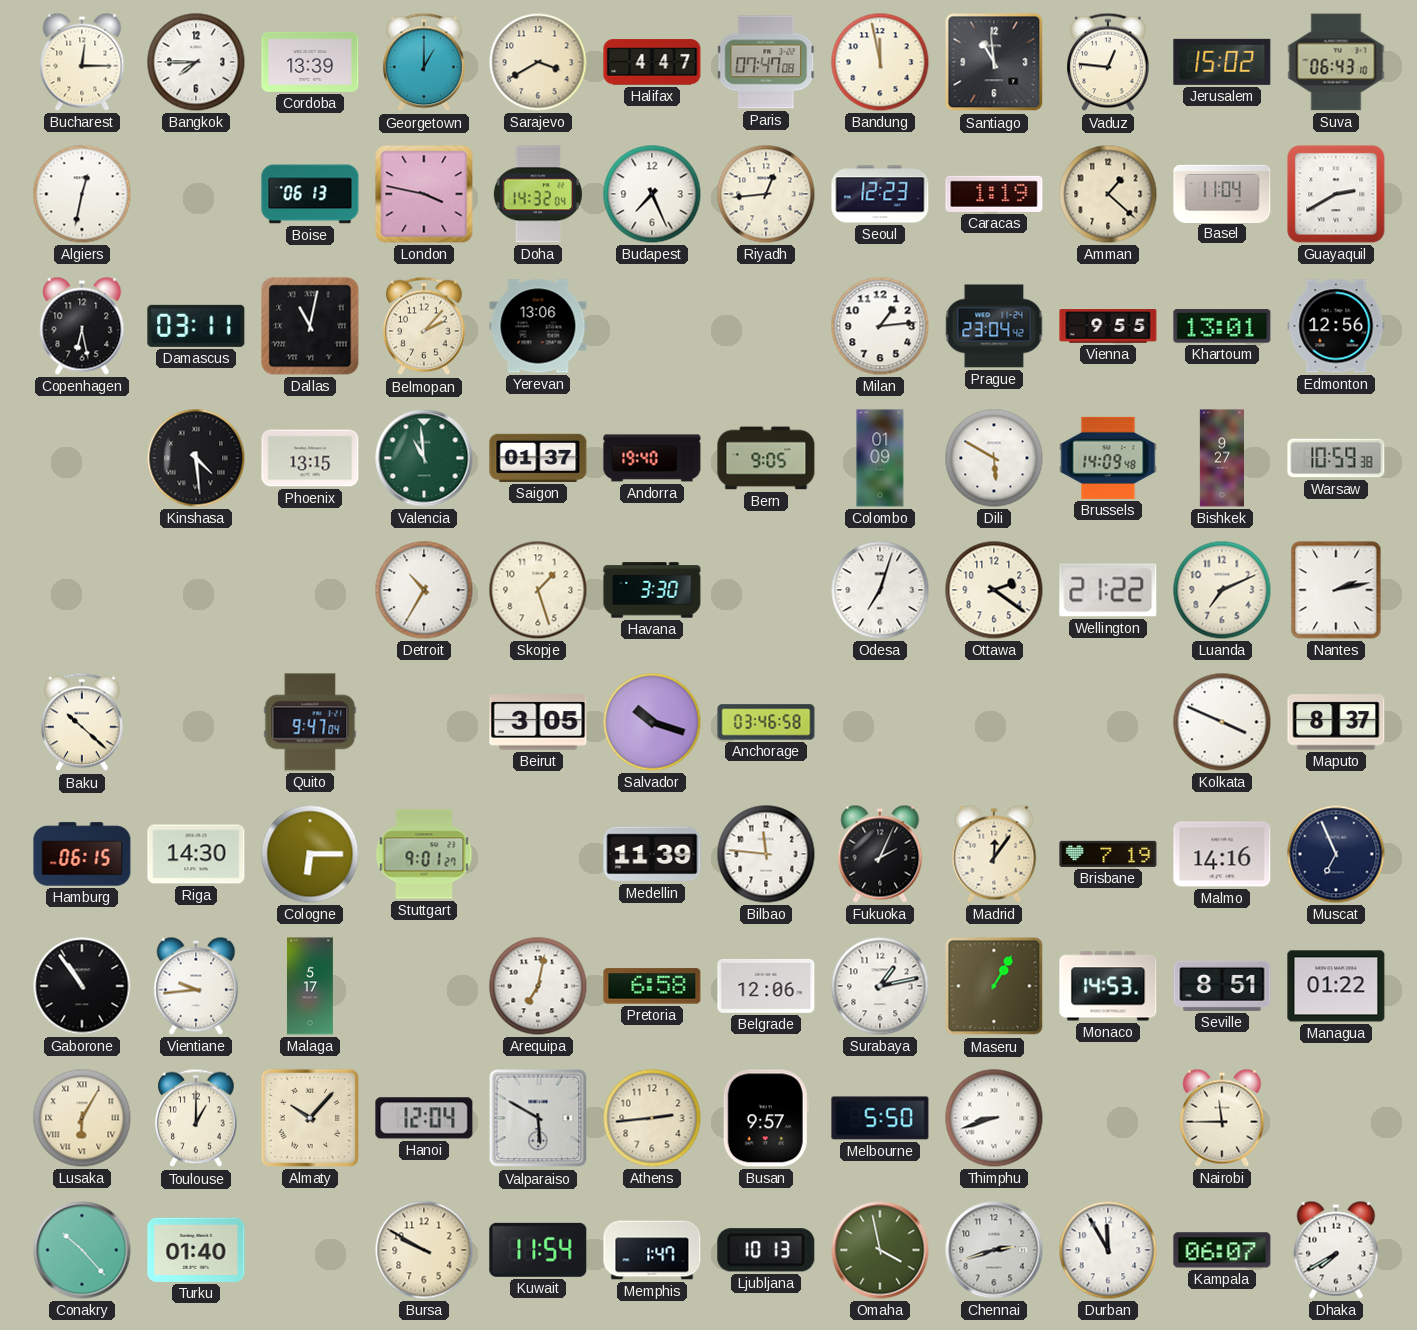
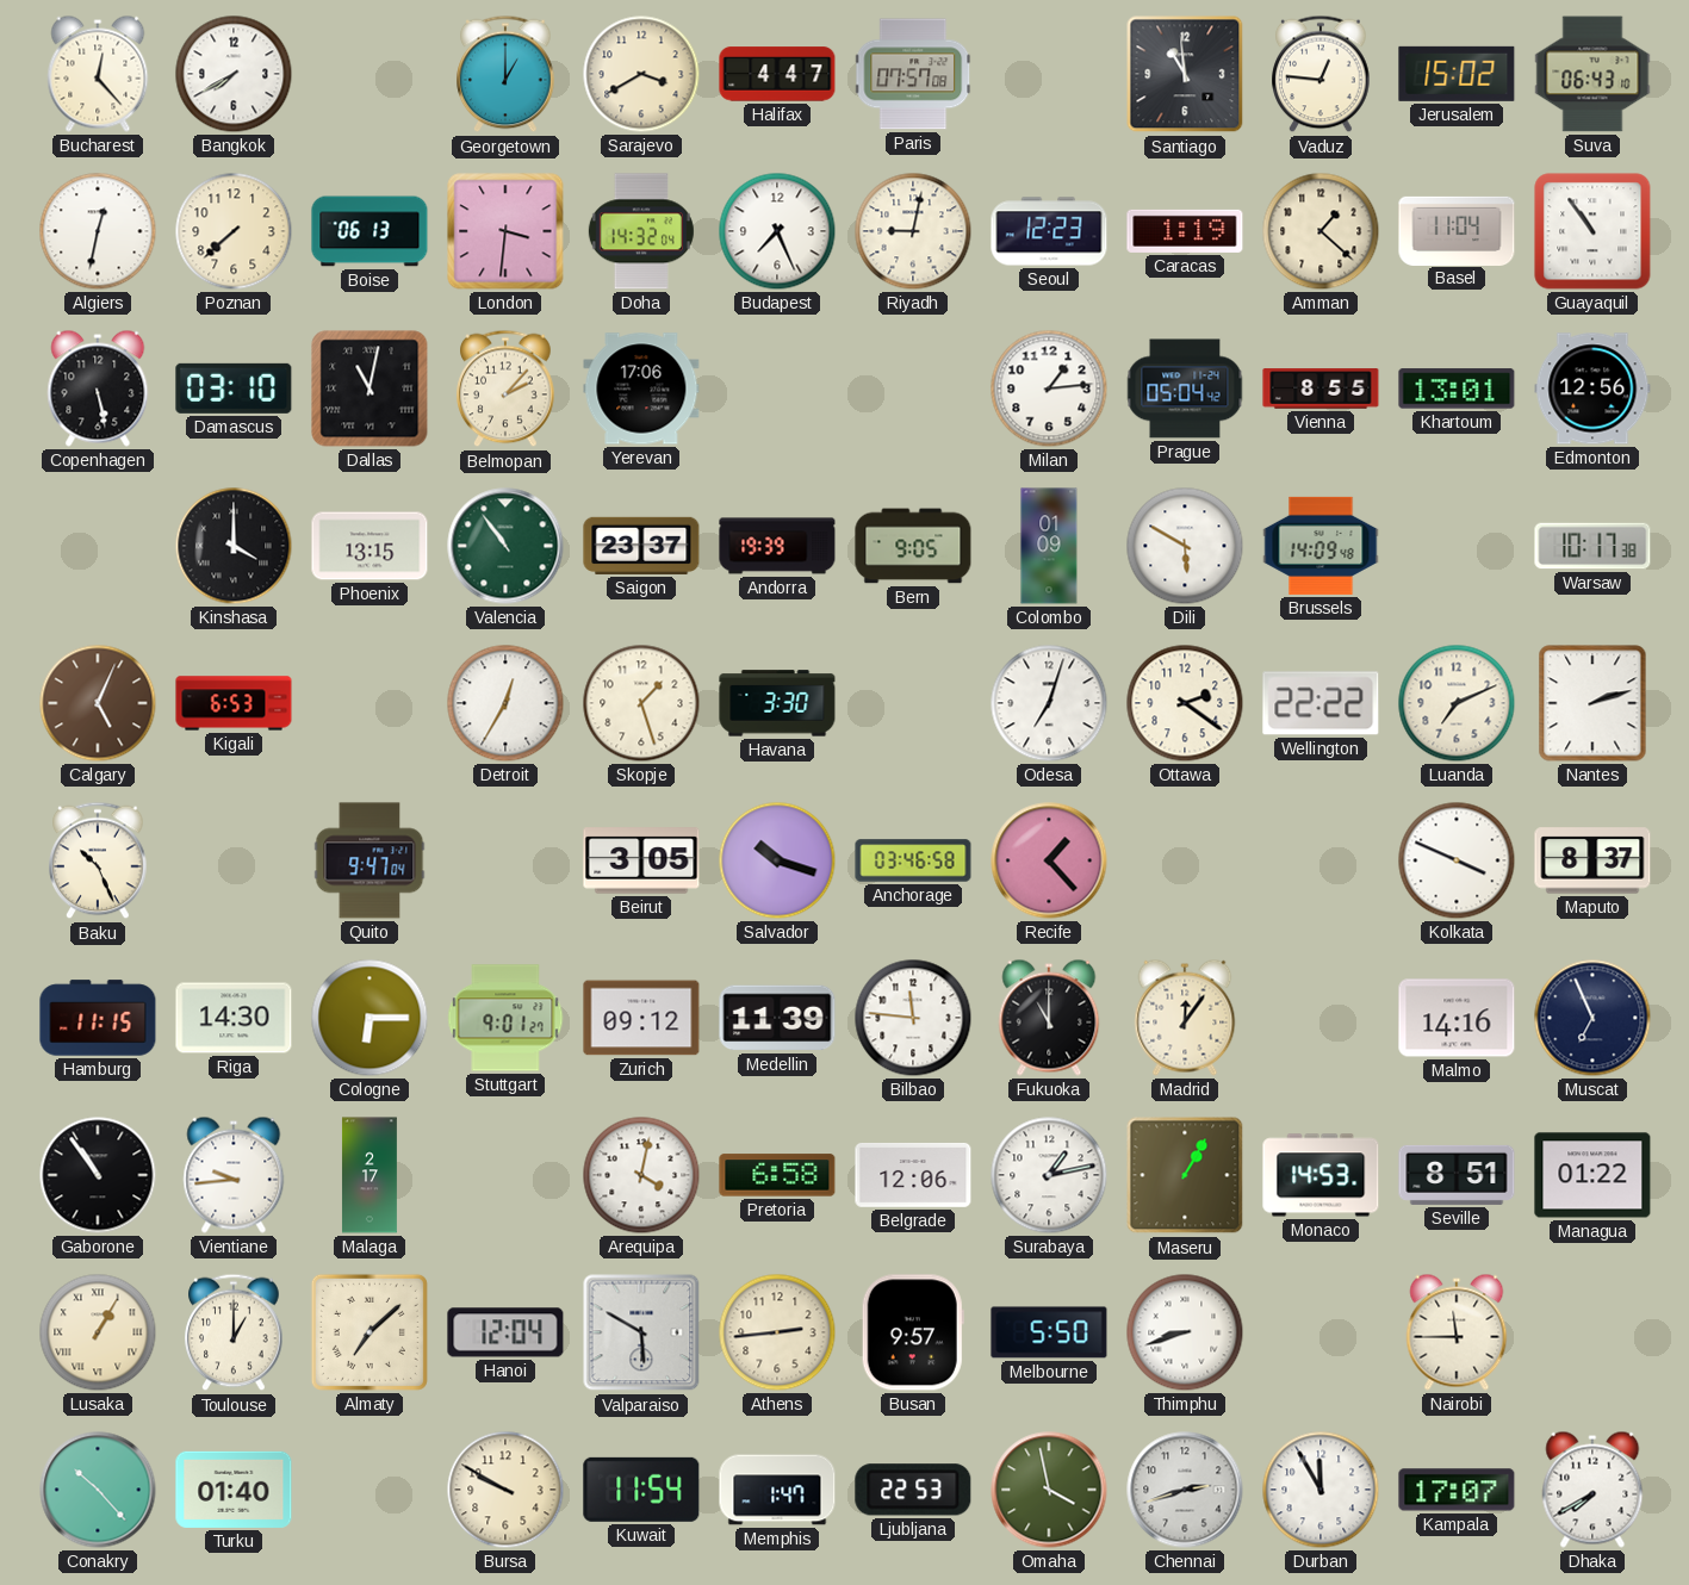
Bucharest: 12:15 -> 12:23
Bangkok: 7:45 -> 7:40
Cordoba: 13:39 -> none
Paris: 07:47 -> 07:57
Bandung: 11:58 -> none
Poznan: none -> 7:38
London: 3:47 -> 3:31
Riyadh: 12:44 -> 9:02
Guayaquil: 2:40 -> 10:54
Copenhagen: 6:28 -> 5:28
Damascus: 03:11 -> 03:10
Yerevan: 13:06 -> 17:06
Prague: 23:04 -> 05:04
Vienna: 9:55 -> 8:55
Kinshasa: 4:29 -> 4:00
Valencia: 10:59 -> 10:54
Saigon: 01:37 -> 23:37
Andorra: 19:40 -> 19:39
Bishkek: 9:27 -> none
Warsaw: 10:59 -> 10:17
Calgary: none -> 5:04
Kigali: none -> 6:53
Detroit: 10:35 -> 12:35
Wellington: 21:22 -> 22:22
Nantes: 2:13 -> 2:12
Baku: 10:22 -> 10:26
Recife: none -> 1:23
Hamburg: 06:15 -> 11:15
Zurich: none -> 09:12
Fukuoka: 2:04 -> 11:00
Brisbane: 7:19 -> none
Malaga: 5:17 -> 2:17
Arequipa: 7:02 -> 4:02
Lusaka: 6:05 -> 1:05
Almaty: 10:07 -> 7:08
Ljubljana: 10:13 -> 22:53
Kampala: 06:07 -> 17:07
